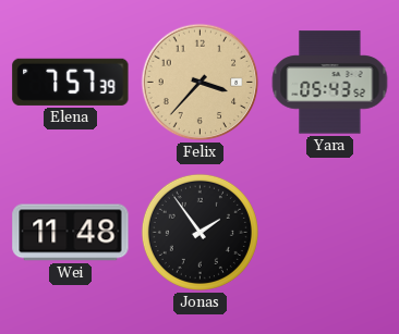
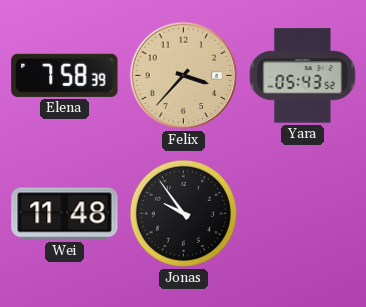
Elena: 7:57 -> 7:58
Jonas: 1:54 -> 9:54
